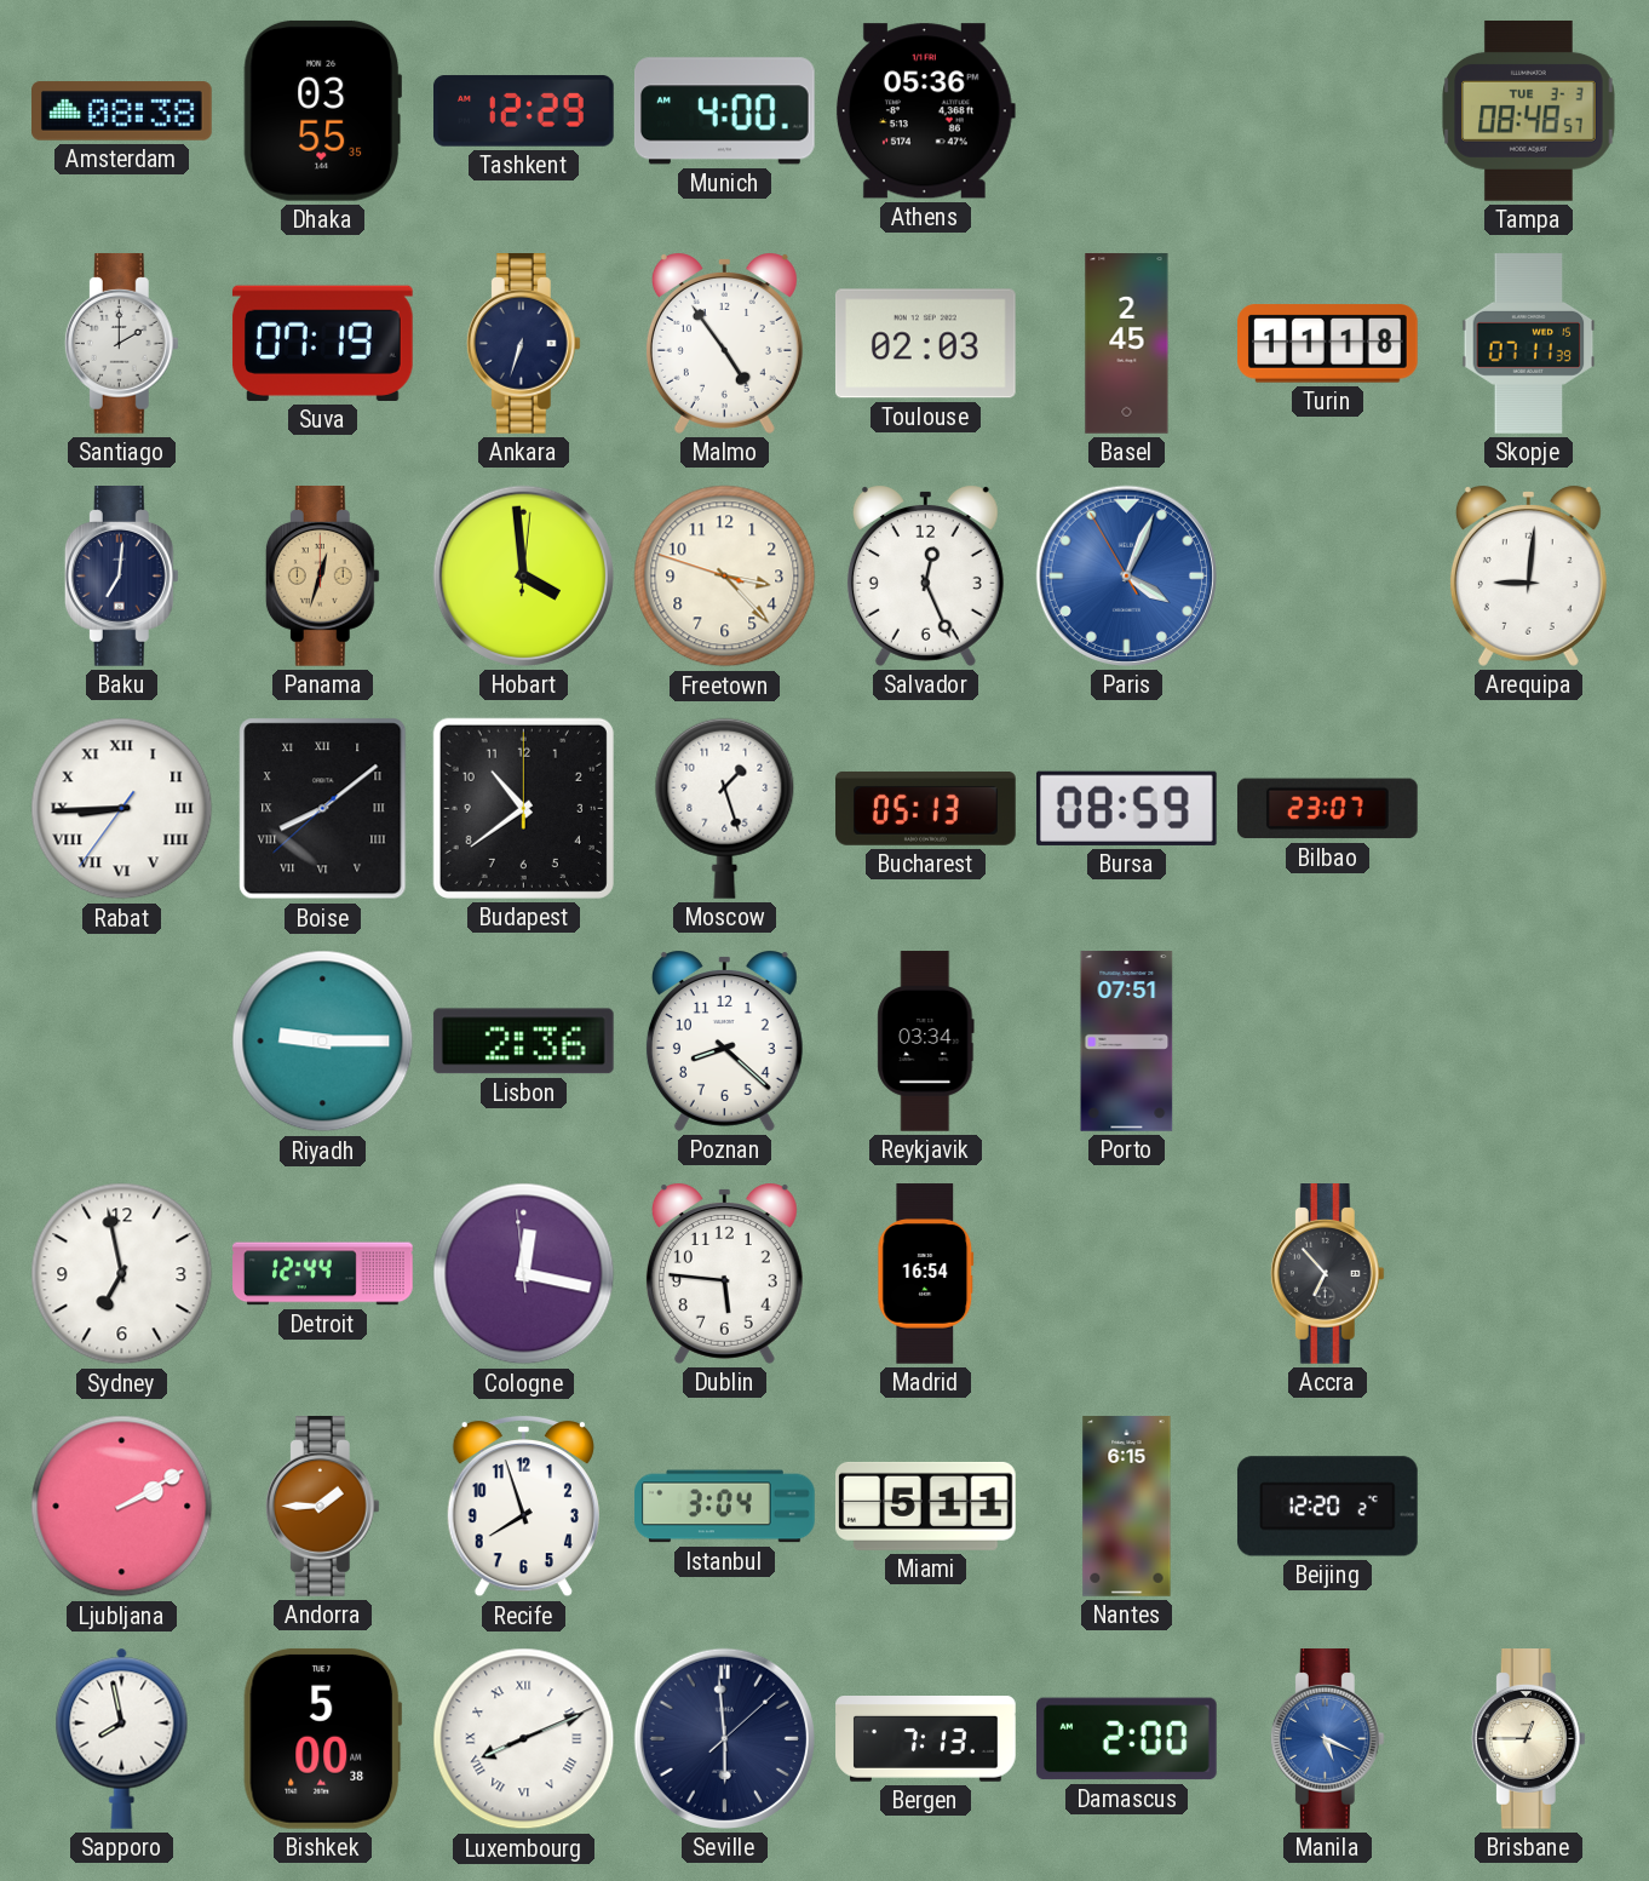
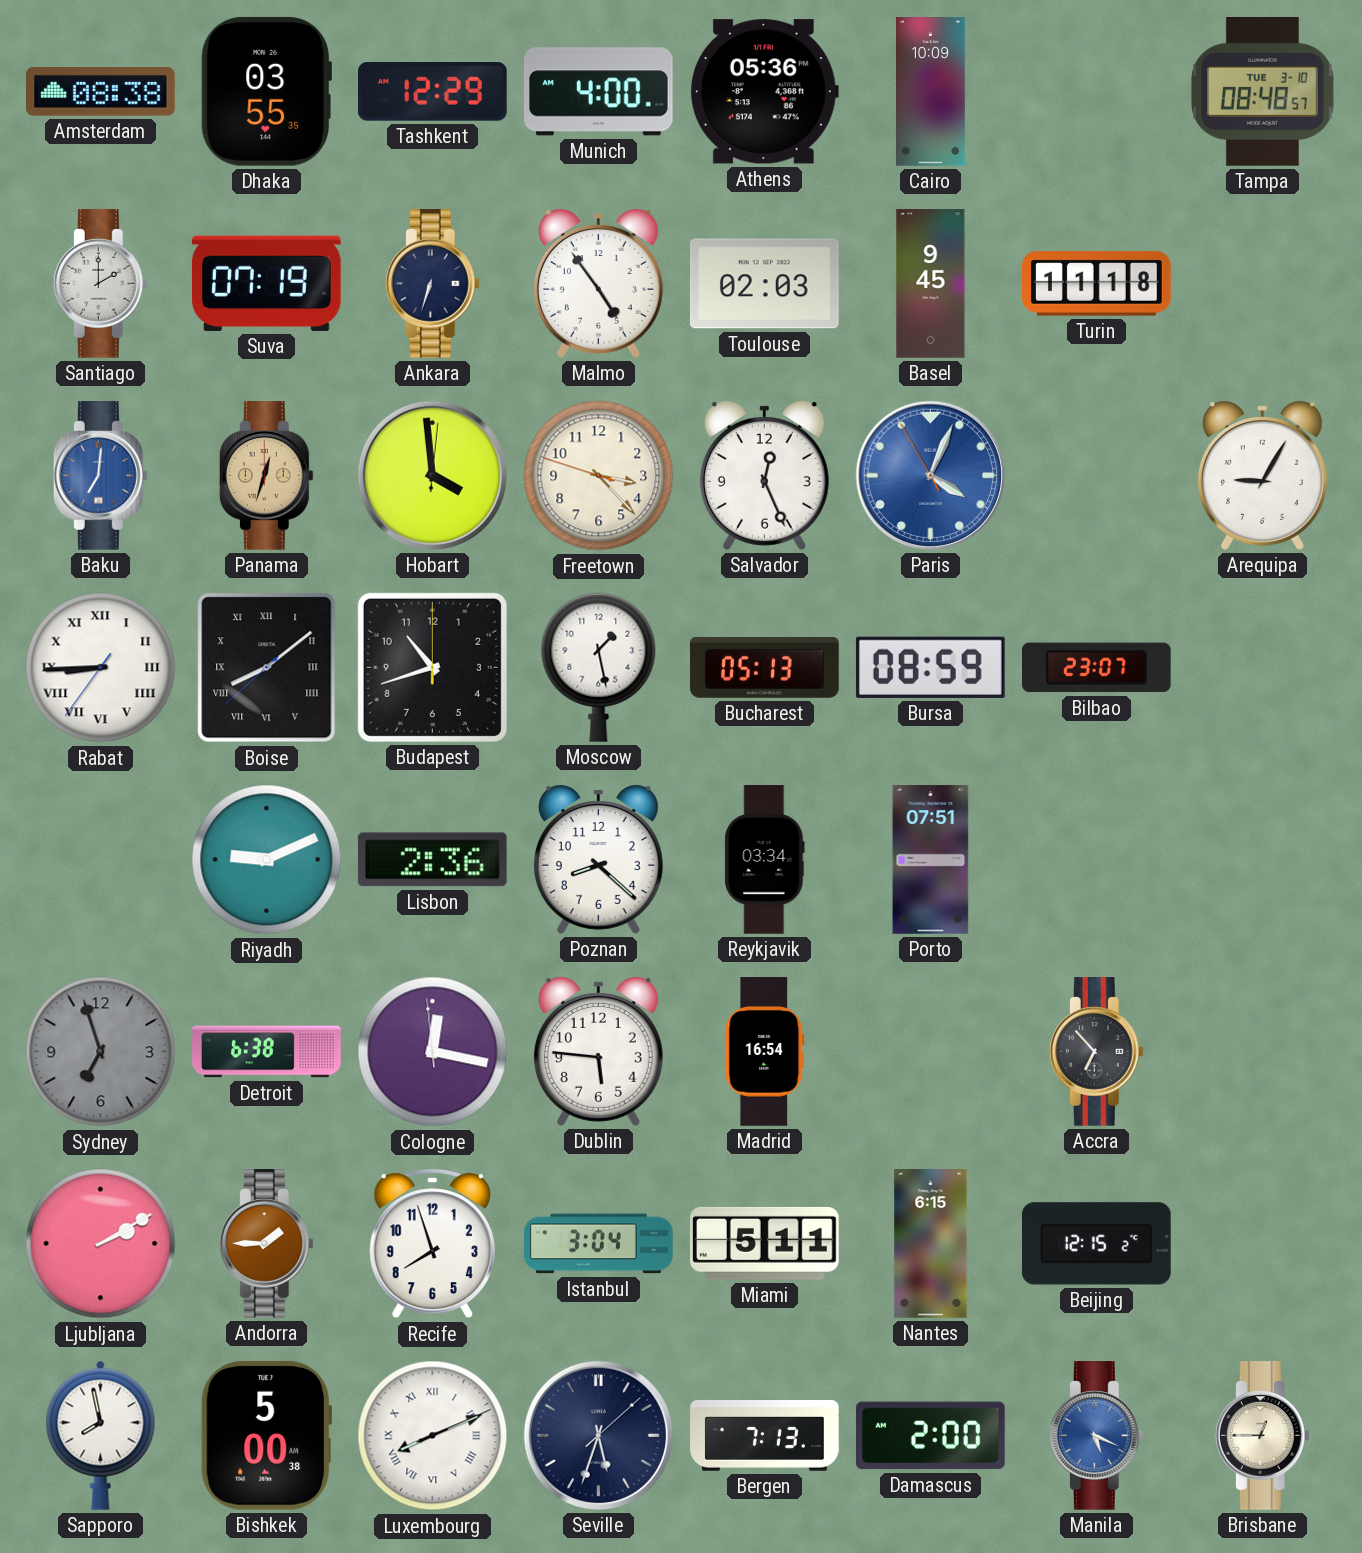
Cairo: none -> 10:09
Tampa date: TUE 3-3 -> TUE 3-10
Basel: 2:45 -> 9:45
Skopje: 07:11 -> none
Baku dial: navy -> blue
Arequipa: 9:01 -> 9:05
Budapest: 10:39 -> 10:42
Moscow: 1:27 -> 1:28
Riyadh: 9:15 -> 9:11
Sydney: 6:58 -> 6:57
Sydney dial: white -> grey
Detroit: 12:44 -> 6:38
Beijing: 12:20 -> 12:15
Seville: 5:59 -> 5:33
